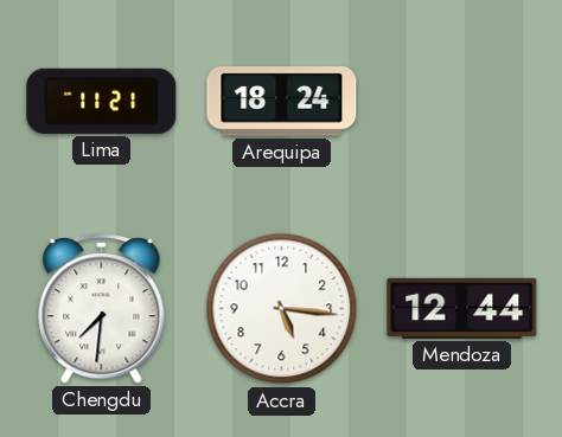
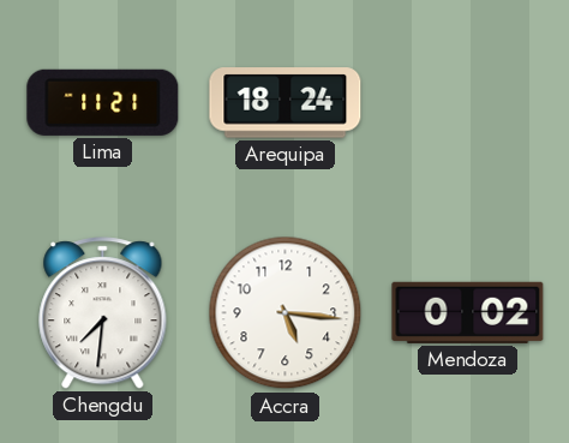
Mendoza: 12:44 -> 0:02
